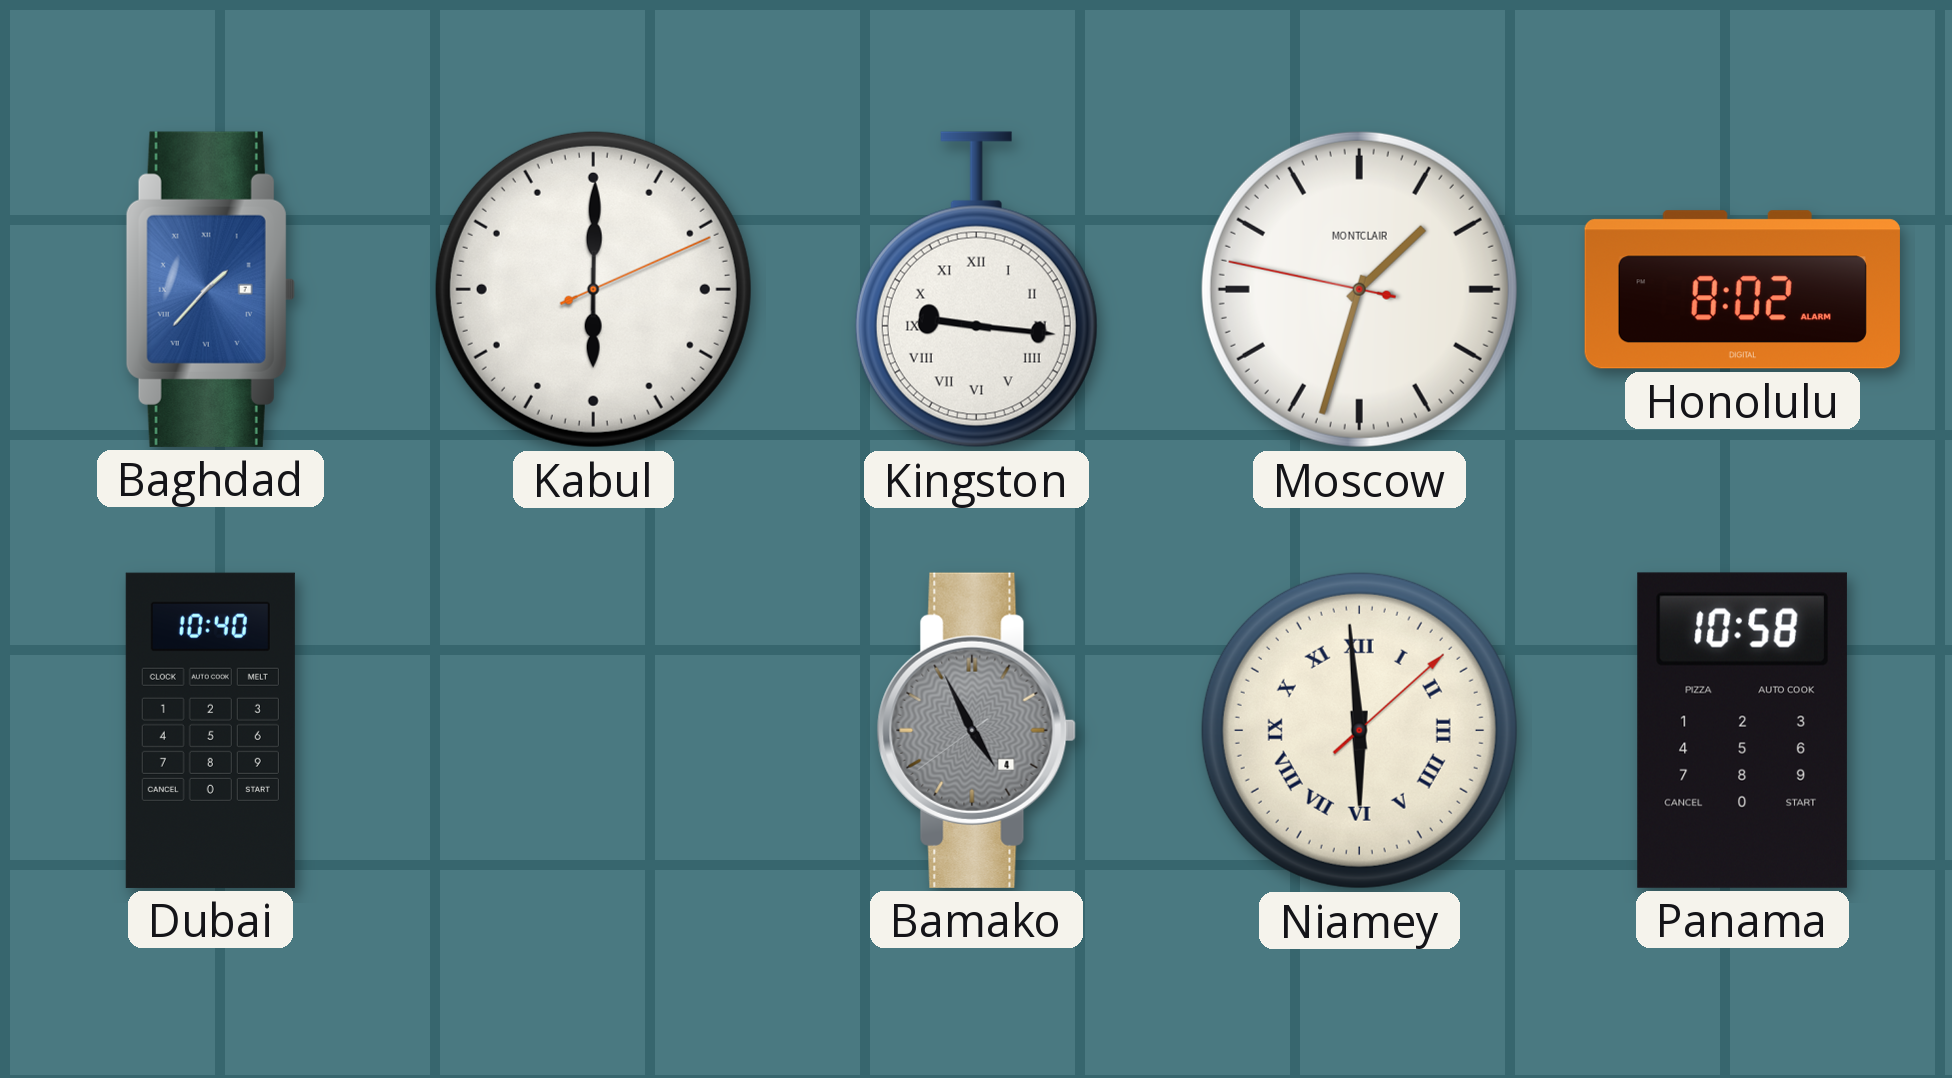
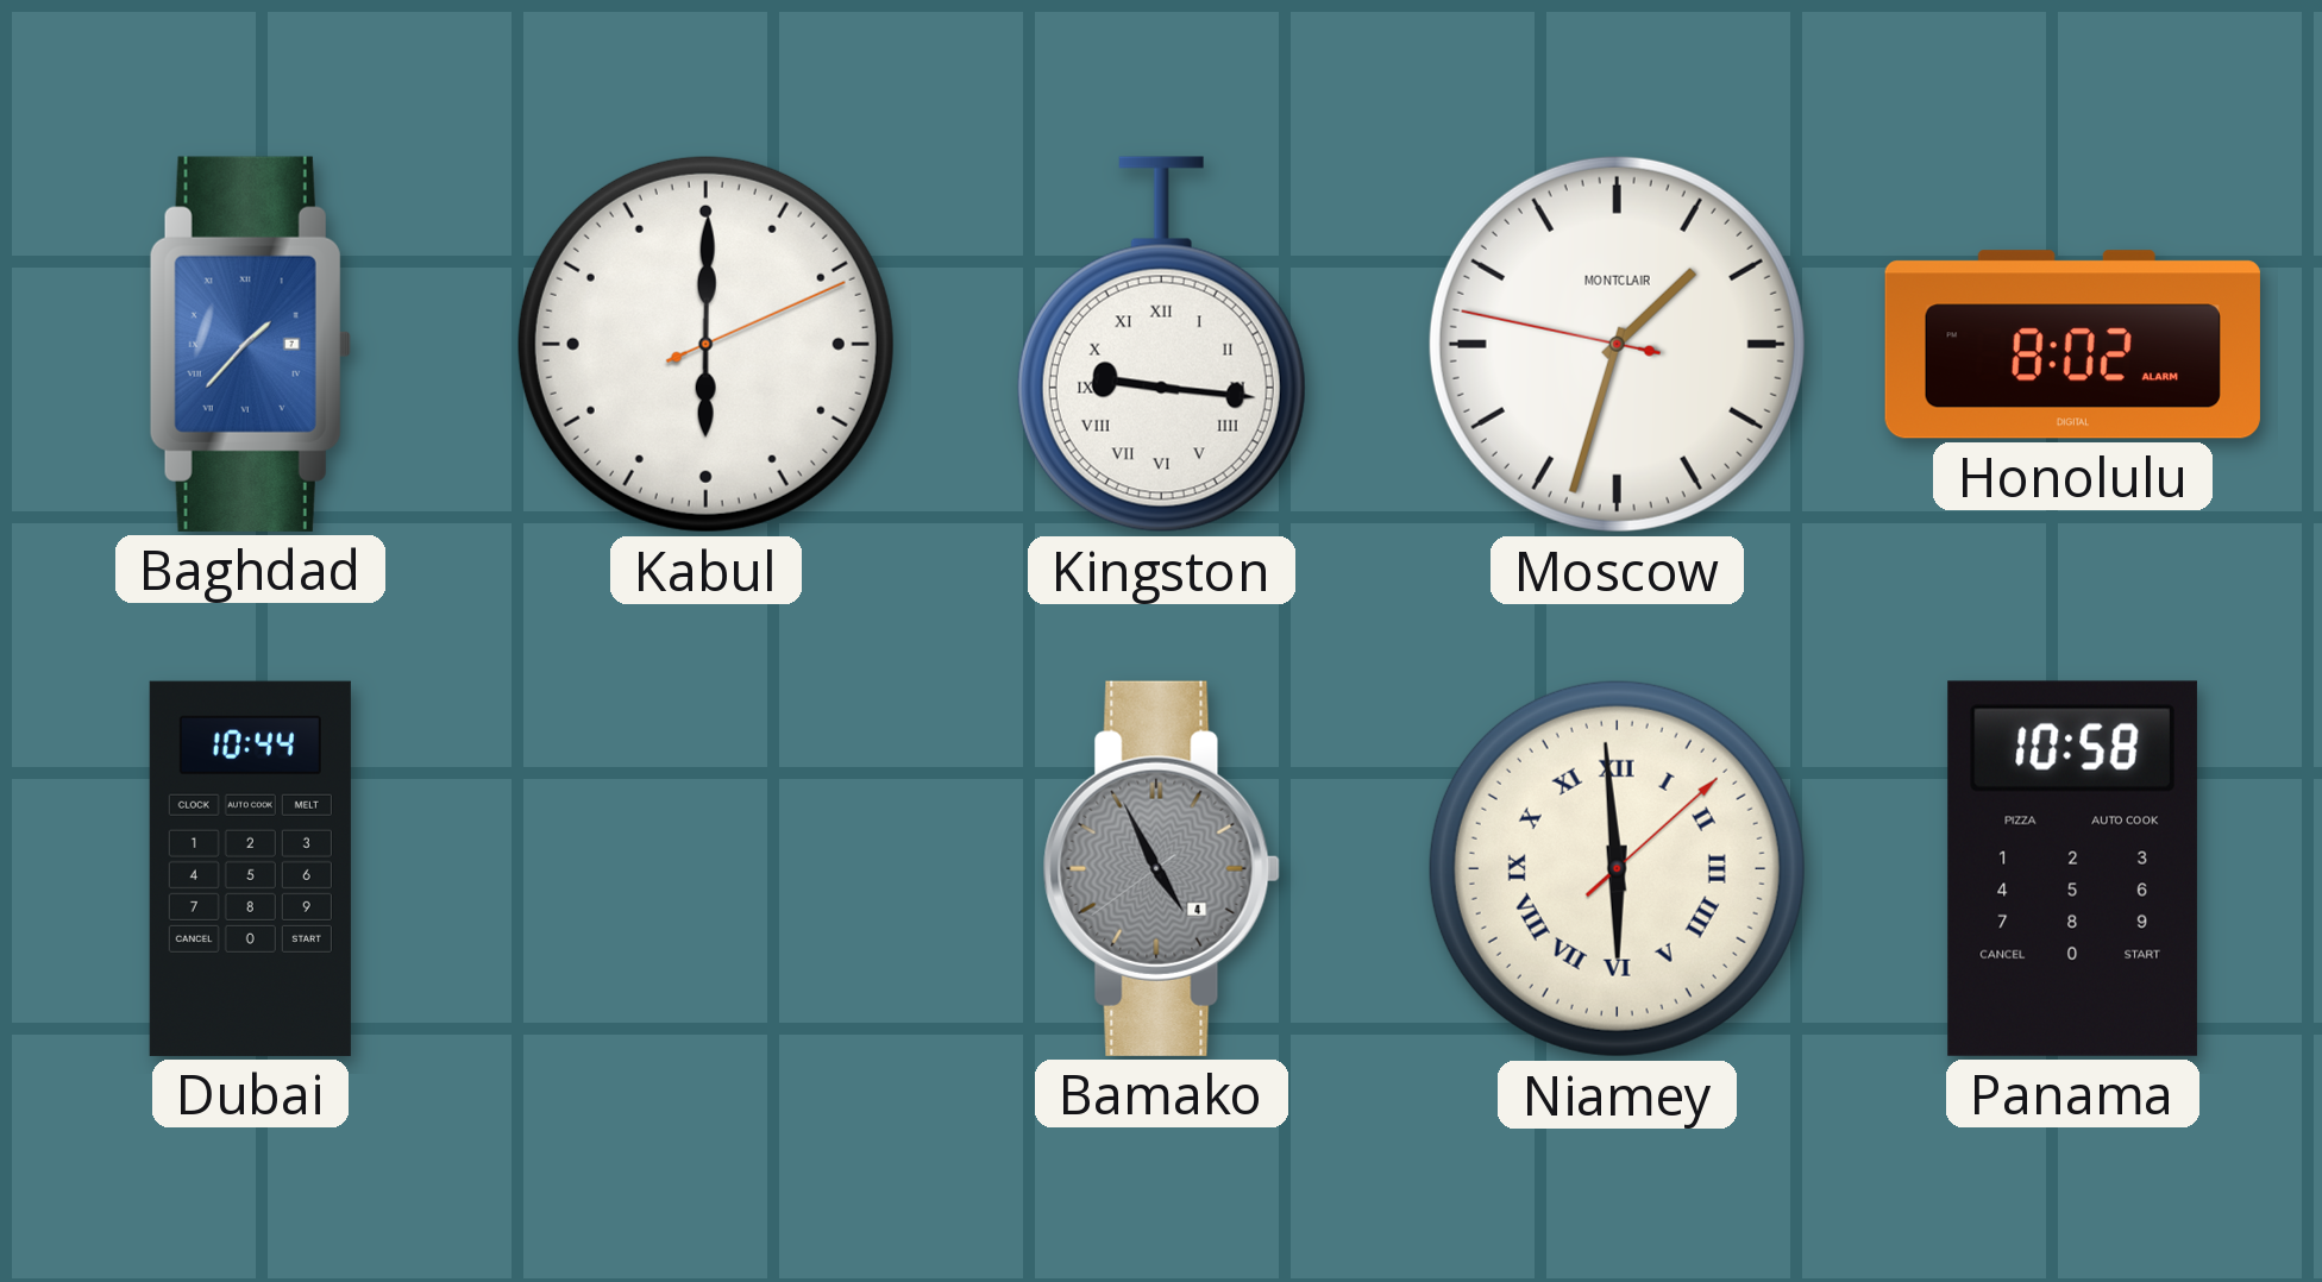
Dubai: 10:40 -> 10:44
